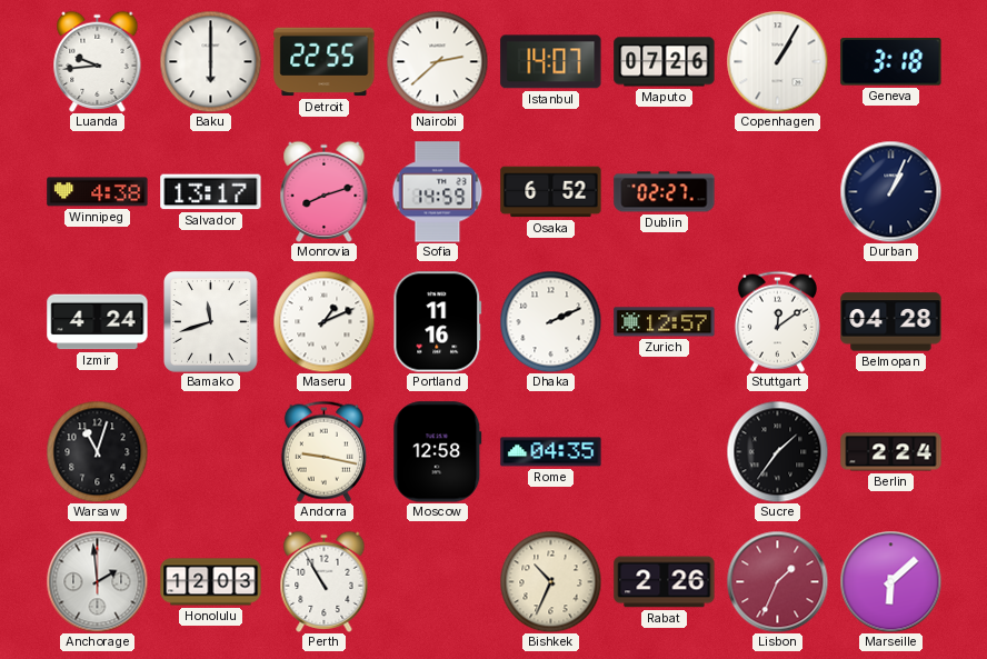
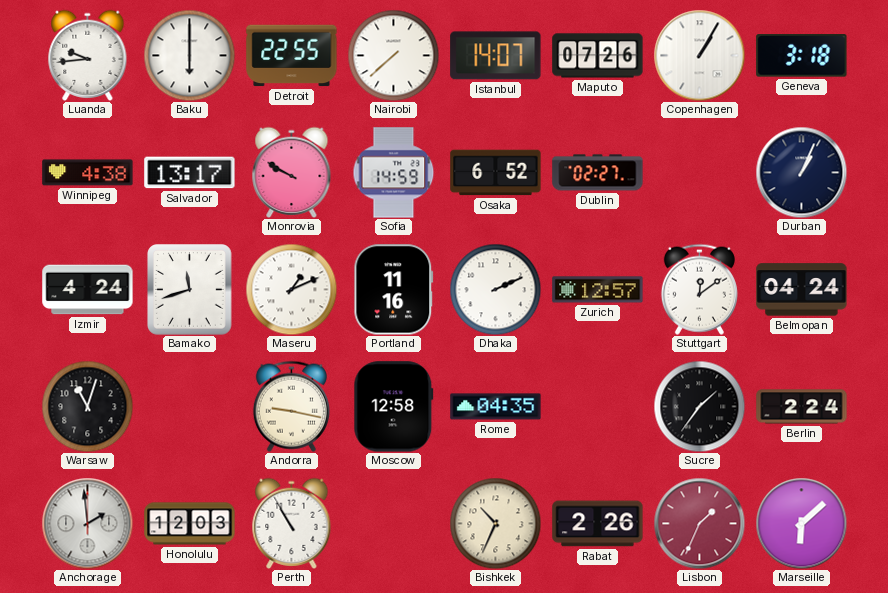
Nairobi: 2:38 -> 7:38
Monrovia: 8:12 -> 9:50
Belmopan: 04:28 -> 04:24
